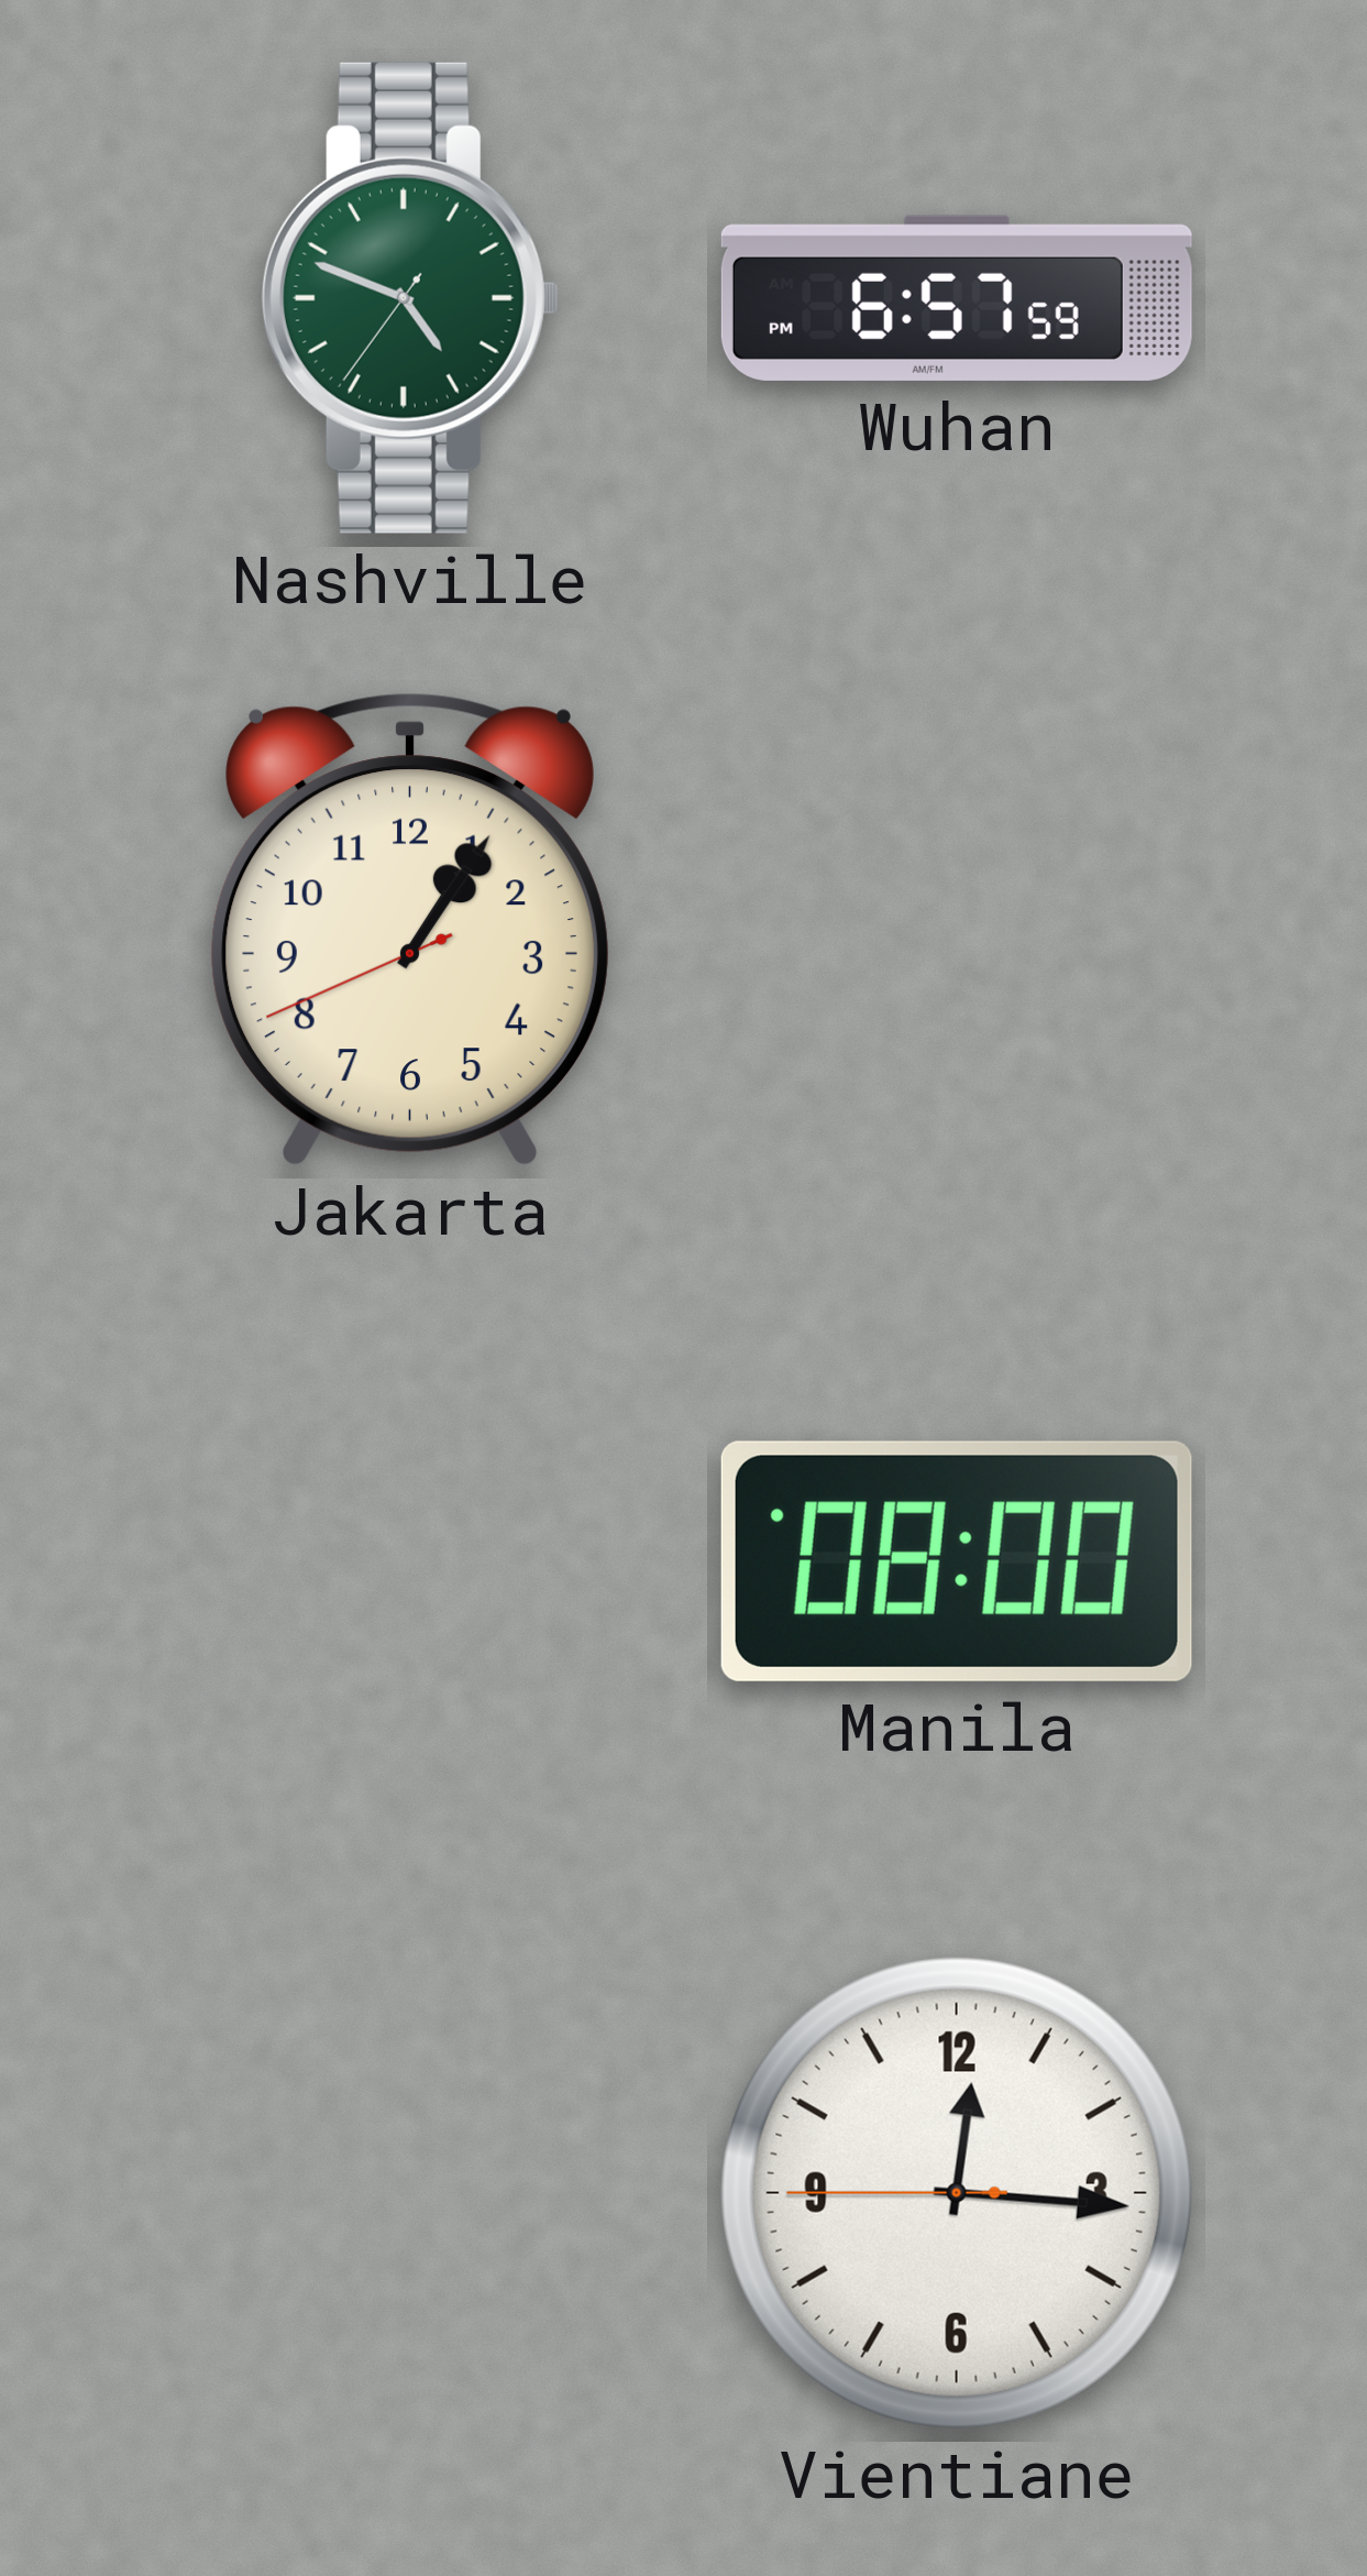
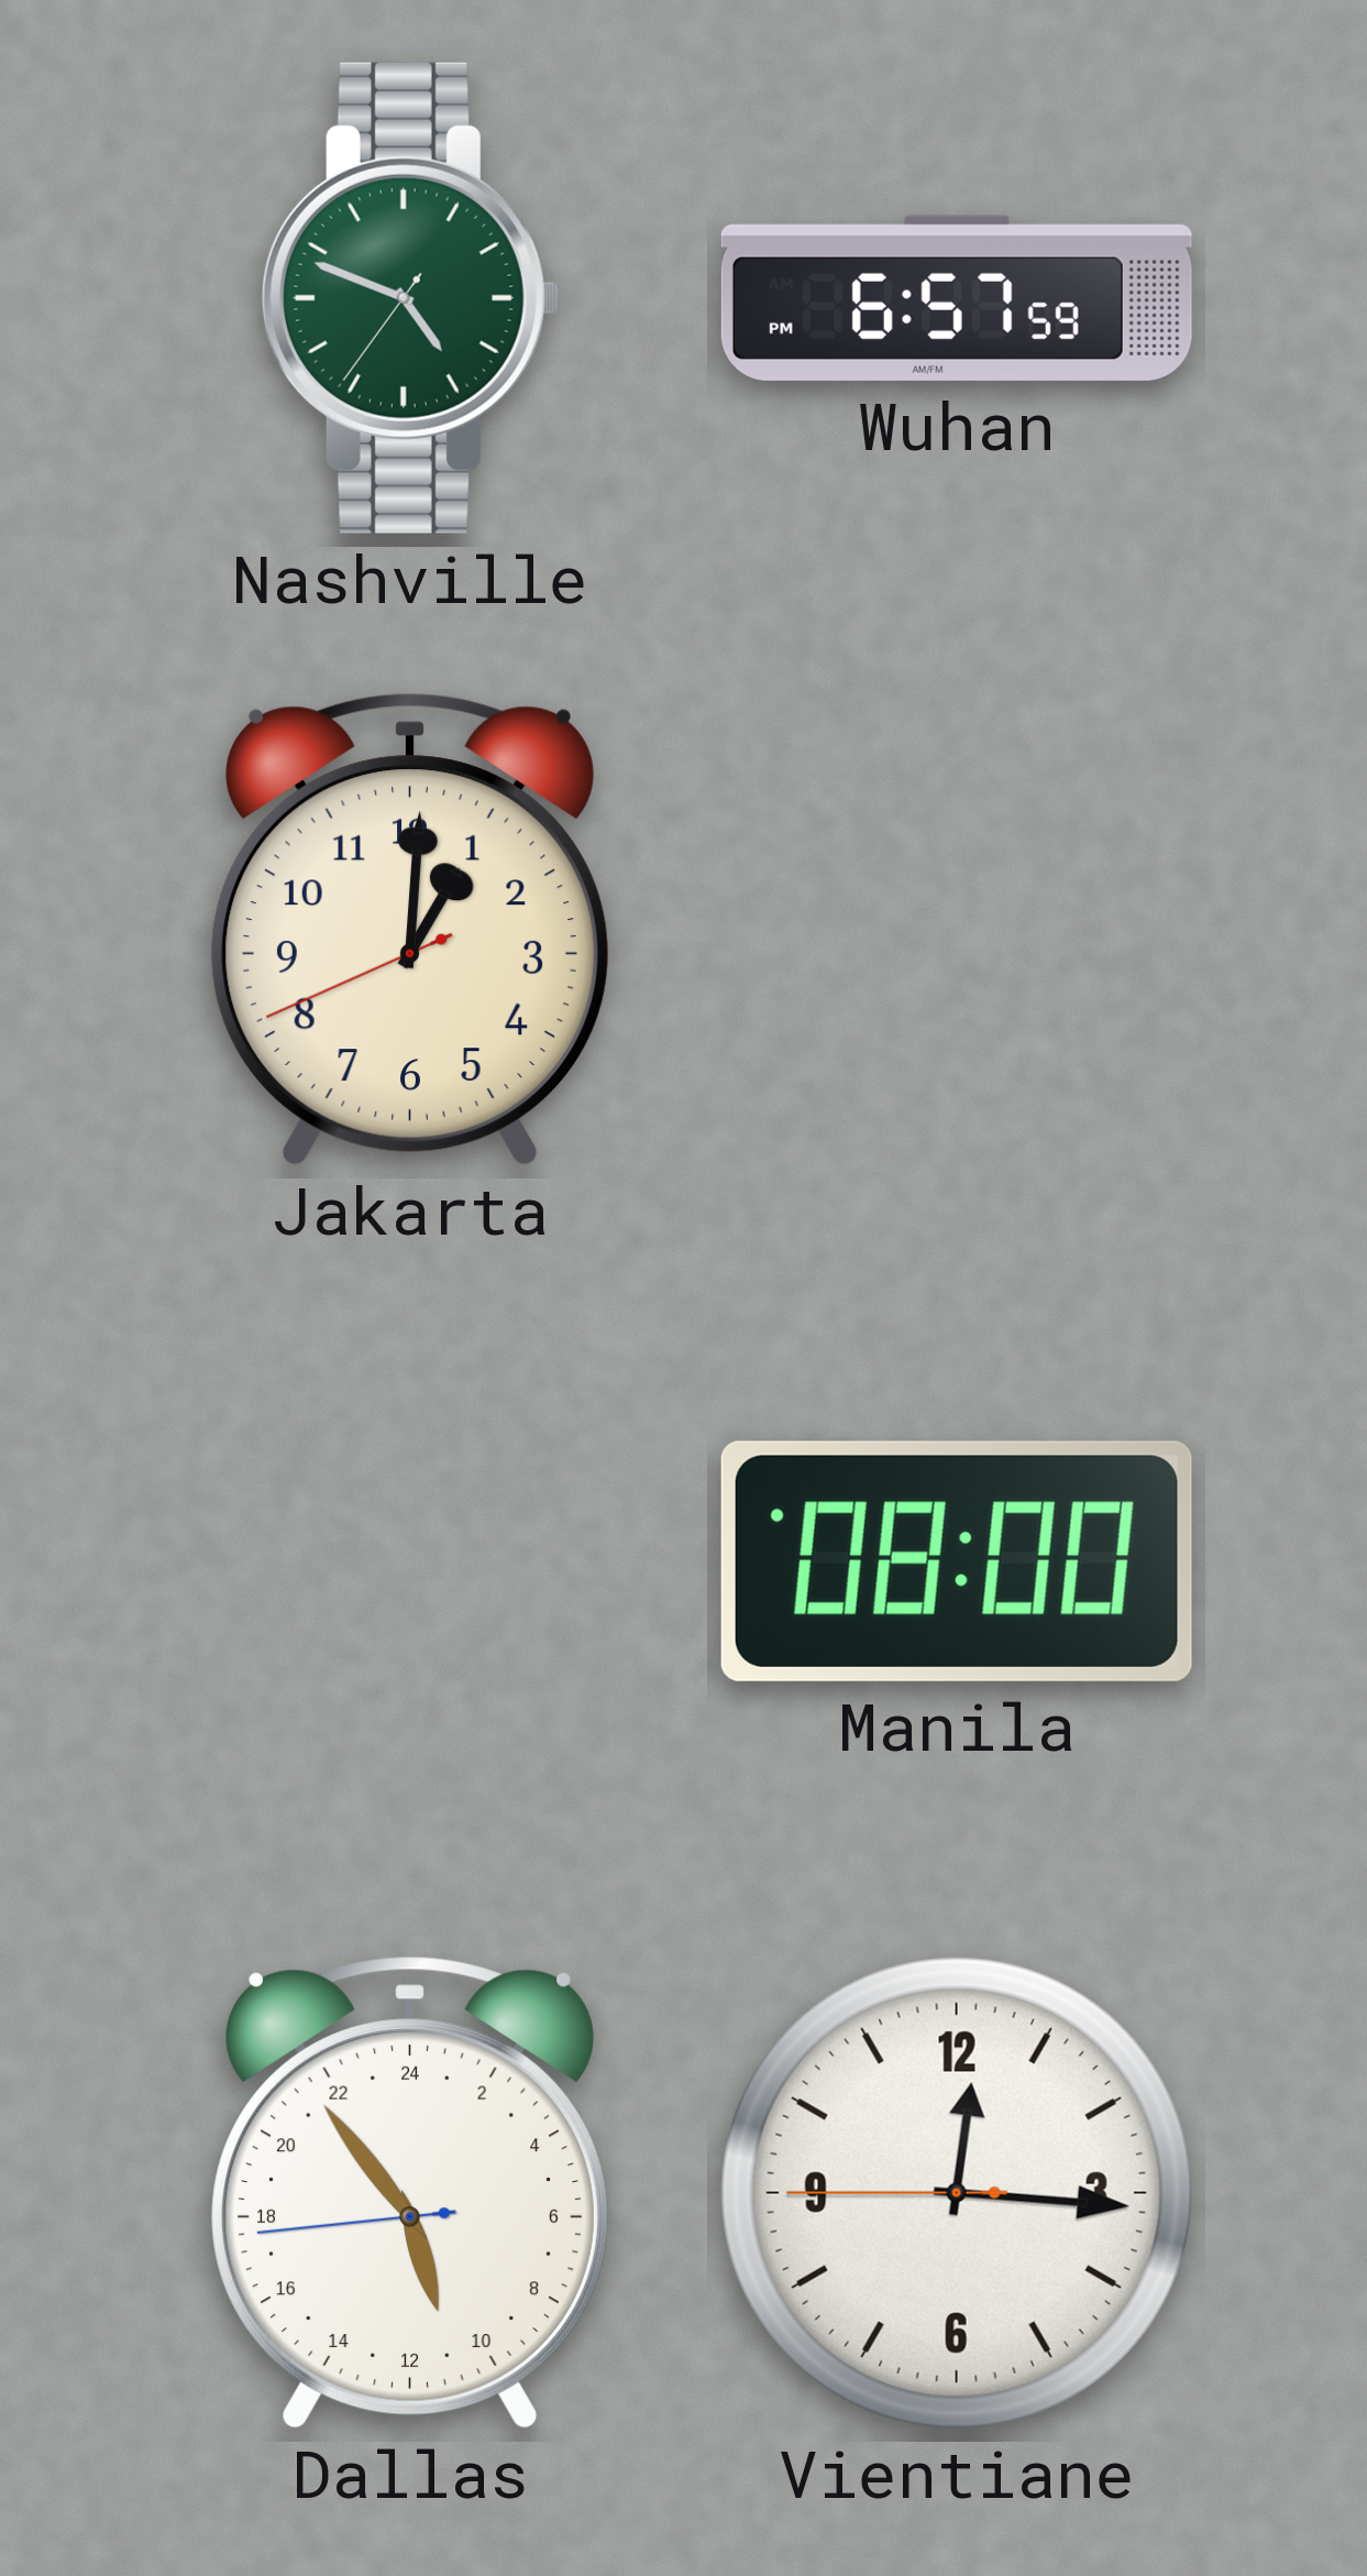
Jakarta: 1:05 -> 1:00
Dallas: none -> 10:53
